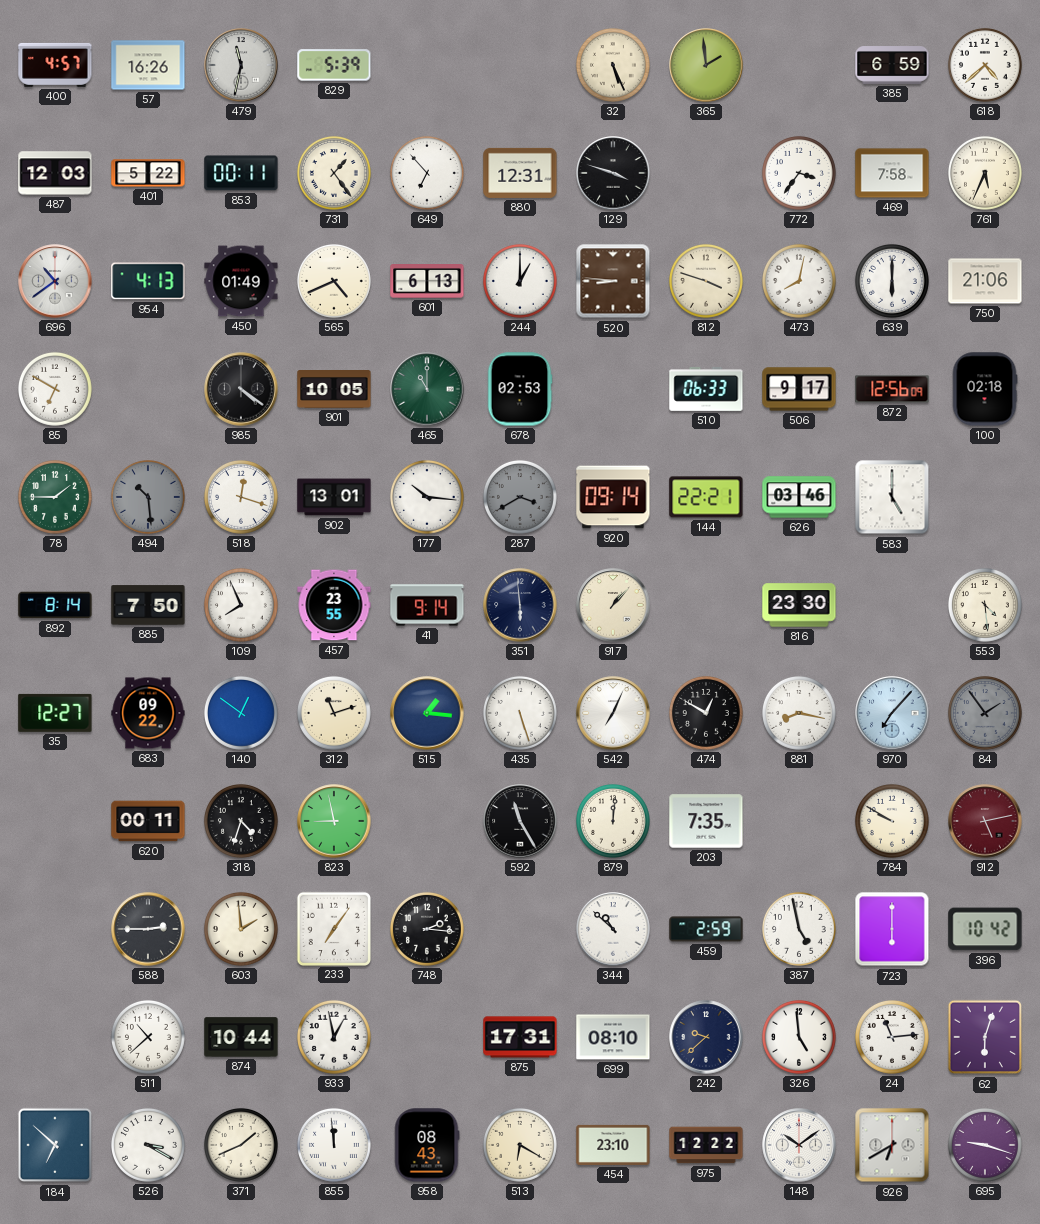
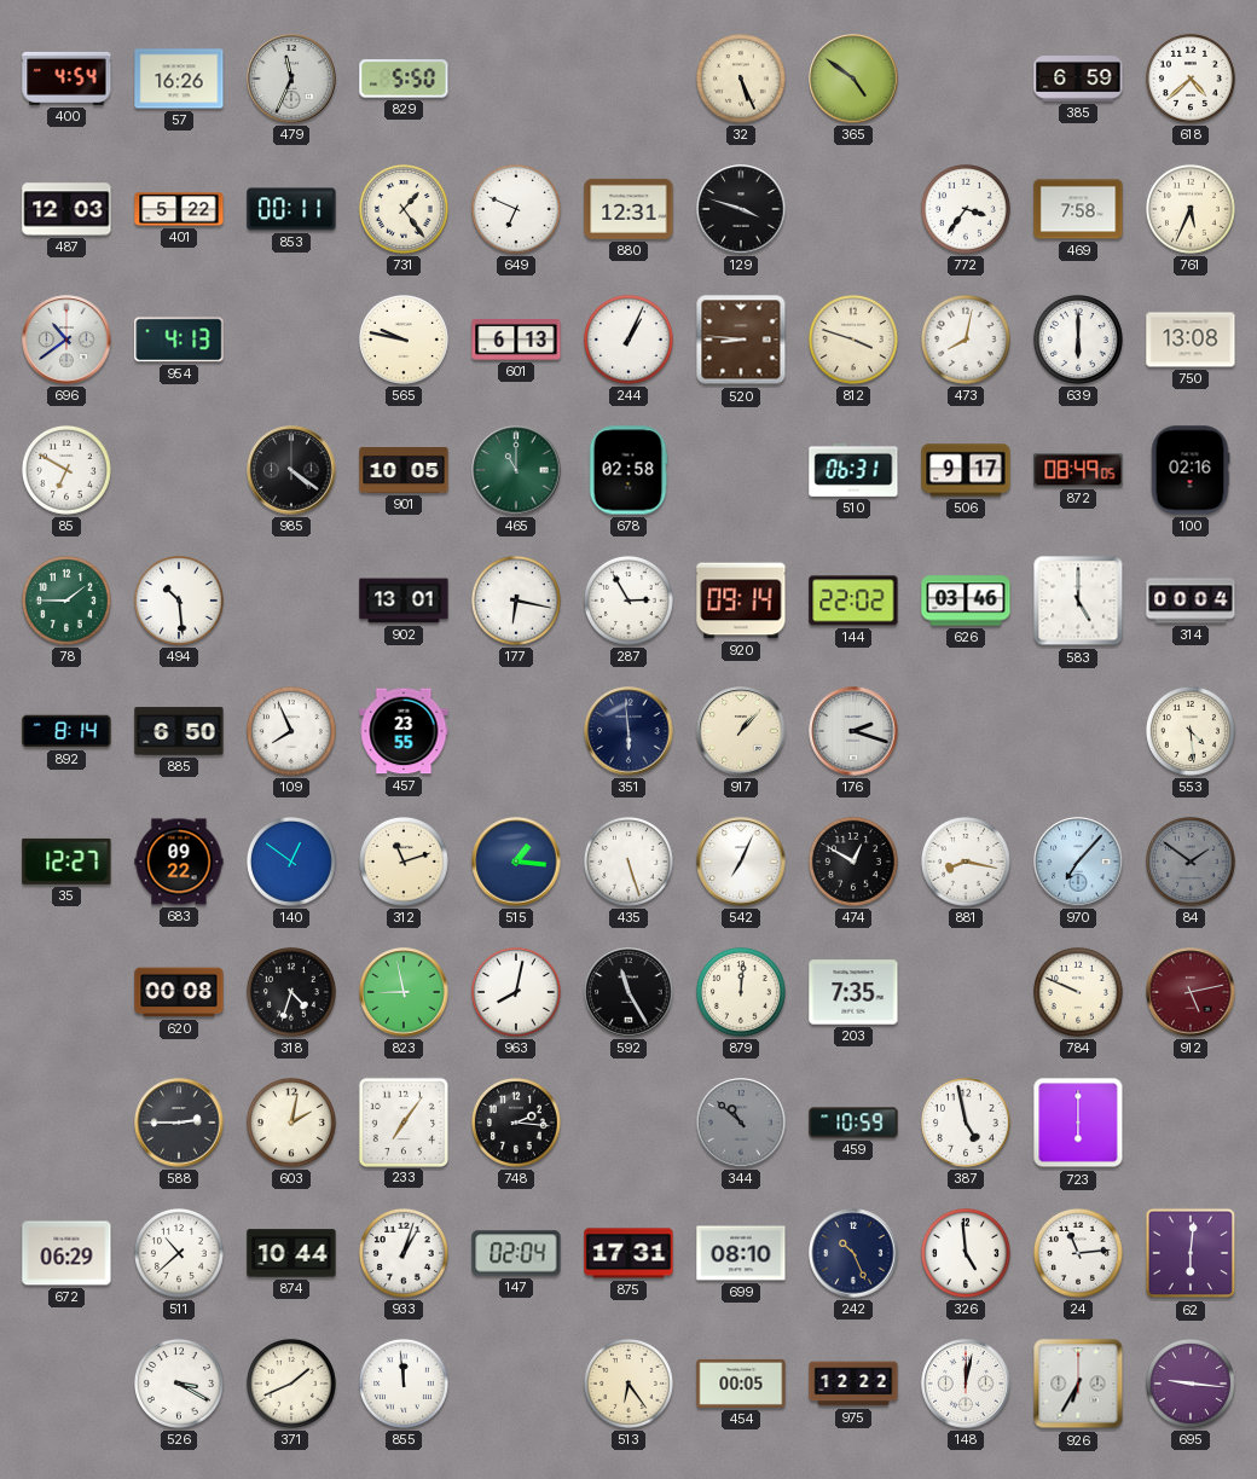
400: 4:57 -> 4:54
479: 11:32 -> 11:34
829: 5:39 -> 5:50
365: 1:59 -> 4:51
649: 6:53 -> 6:49
450: 01:49 -> none
565: 4:41 -> 9:47
244: 1:00 -> 1:04
750: 21:06 -> 13:08
678: 02:53 -> 02:58
510: 06:33 -> 06:31
872: 12:56 -> 08:49
100: 02:18 -> 02:16
494 dial: grey -> white
518: 12:18 -> none
177: 10:16 -> 6:17
287: 3:40 -> 2:55
287 dial: grey -> white
144: 22:21 -> 22:02
314: none -> 00:04
885: 7:50 -> 6:50
41: 9:14 -> none
176: none -> 2:18
816: 23:30 -> none
84: 1:54 -> 1:51
620: 00:11 -> 00:08
963: none -> 8:02
784: 9:50 -> 9:49
603: 1:59 -> 2:02
344 dial: white -> grey
459: 2:59 -> 10:59
396: 10:42 -> none
672: none -> 06:29
933: 12:58 -> 1:03
147: none -> 02:04
242: 9:38 -> 10:26
62: 6:03 -> 6:01
184: 6:52 -> none
958: 08:43 -> none
513: 6:20 -> 6:24
454: 23:10 -> 00:05
148: 10:09 -> 12:02
926: 6:40 -> 6:35
695: 9:18 -> 9:16
